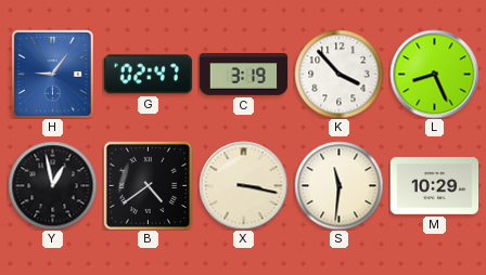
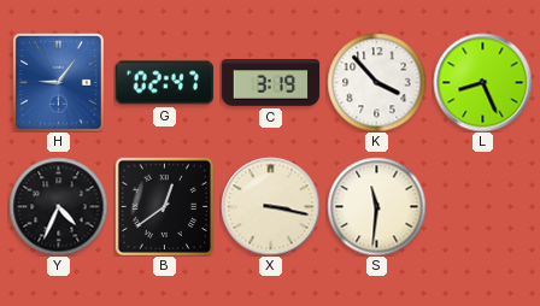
Y: 12:58 -> 4:34
B: 4:39 -> 12:39
M: 10:29 -> none
